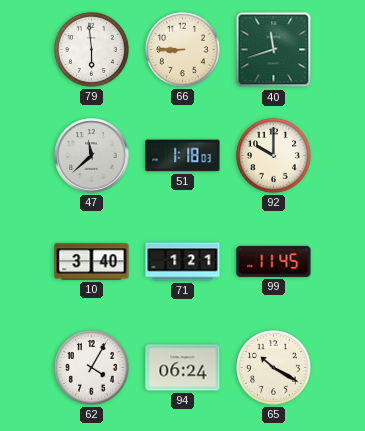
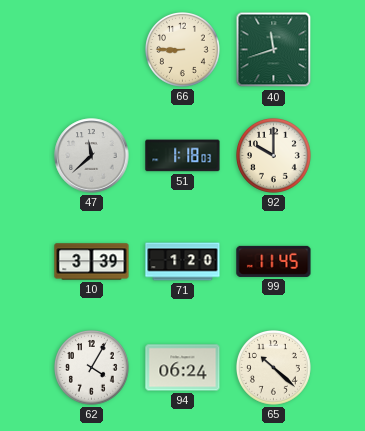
79: 5:59 -> none
10: 3:40 -> 3:39
71: 1:21 -> 1:20
65: 10:20 -> 10:22
